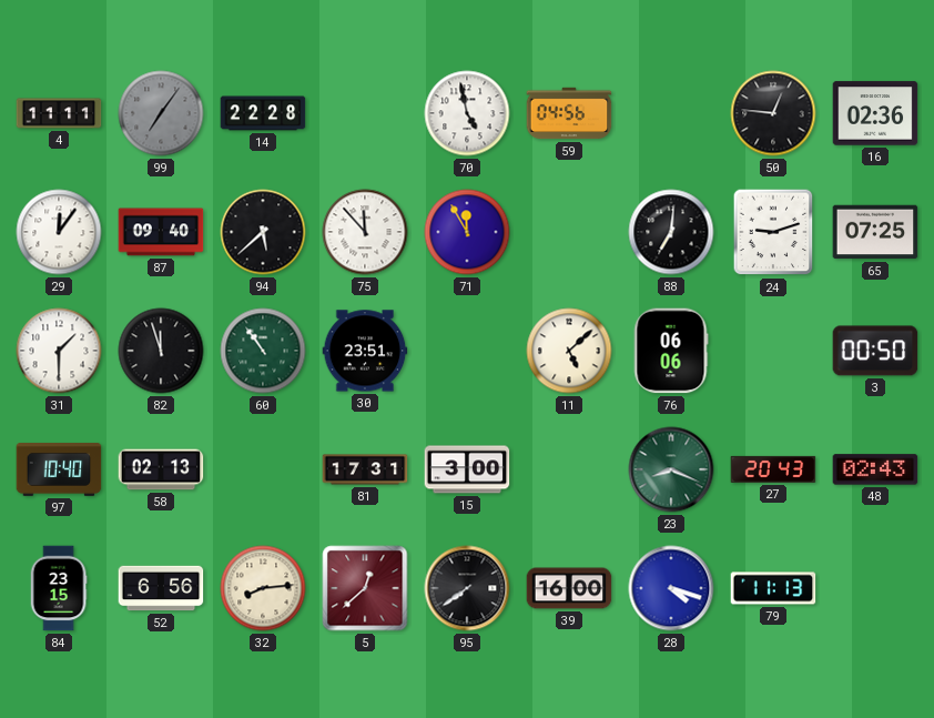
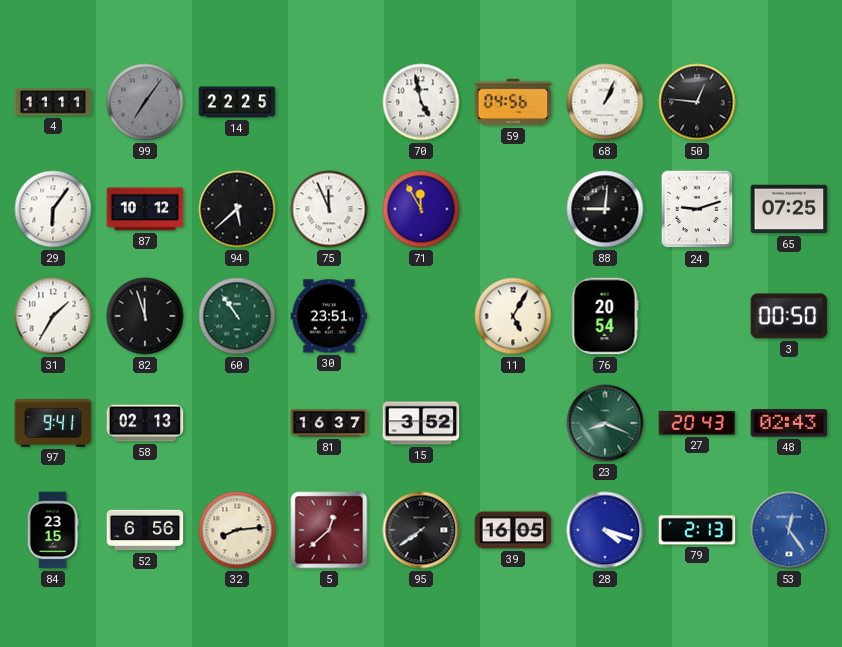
14: 22:28 -> 22:25
68: none -> 1:04
16: 02:36 -> none
29: 12:06 -> 6:06
87: 09:40 -> 10:12
75: 11:53 -> 11:56
88: 7:01 -> 9:01
31: 1:30 -> 1:35
11: 5:08 -> 5:05
76: 06:06 -> 20:54
97: 10:40 -> 9:41
81: 17:31 -> 16:37
15: 3:00 -> 3:52
39: 16:00 -> 16:05
79: 11:13 -> 2:13
53: none -> 12:24
